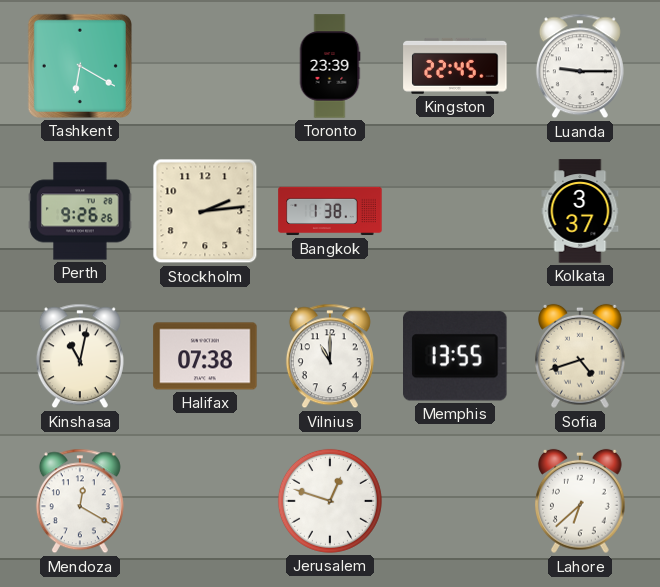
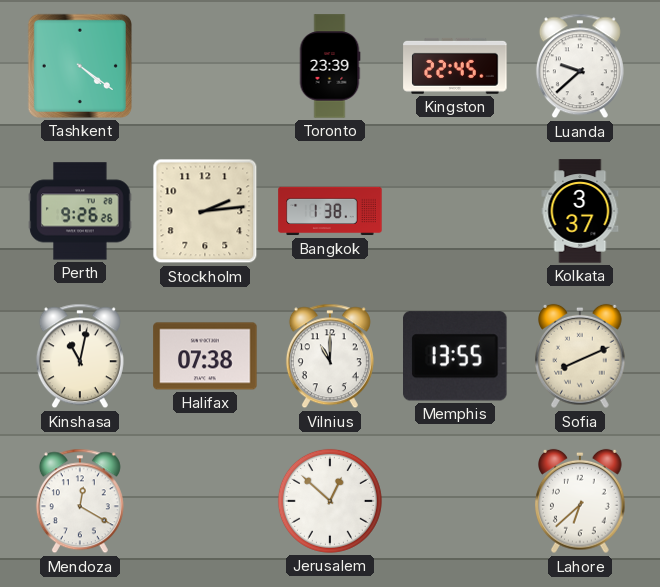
Tashkent: 6:20 -> 4:21
Luanda: 9:15 -> 9:38
Sofia: 4:42 -> 8:11
Jerusalem: 12:48 -> 12:52
